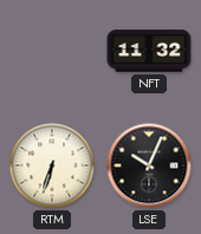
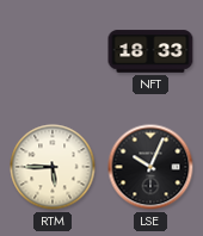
NFT: 11:32 -> 18:33
RTM: 6:33 -> 5:45
